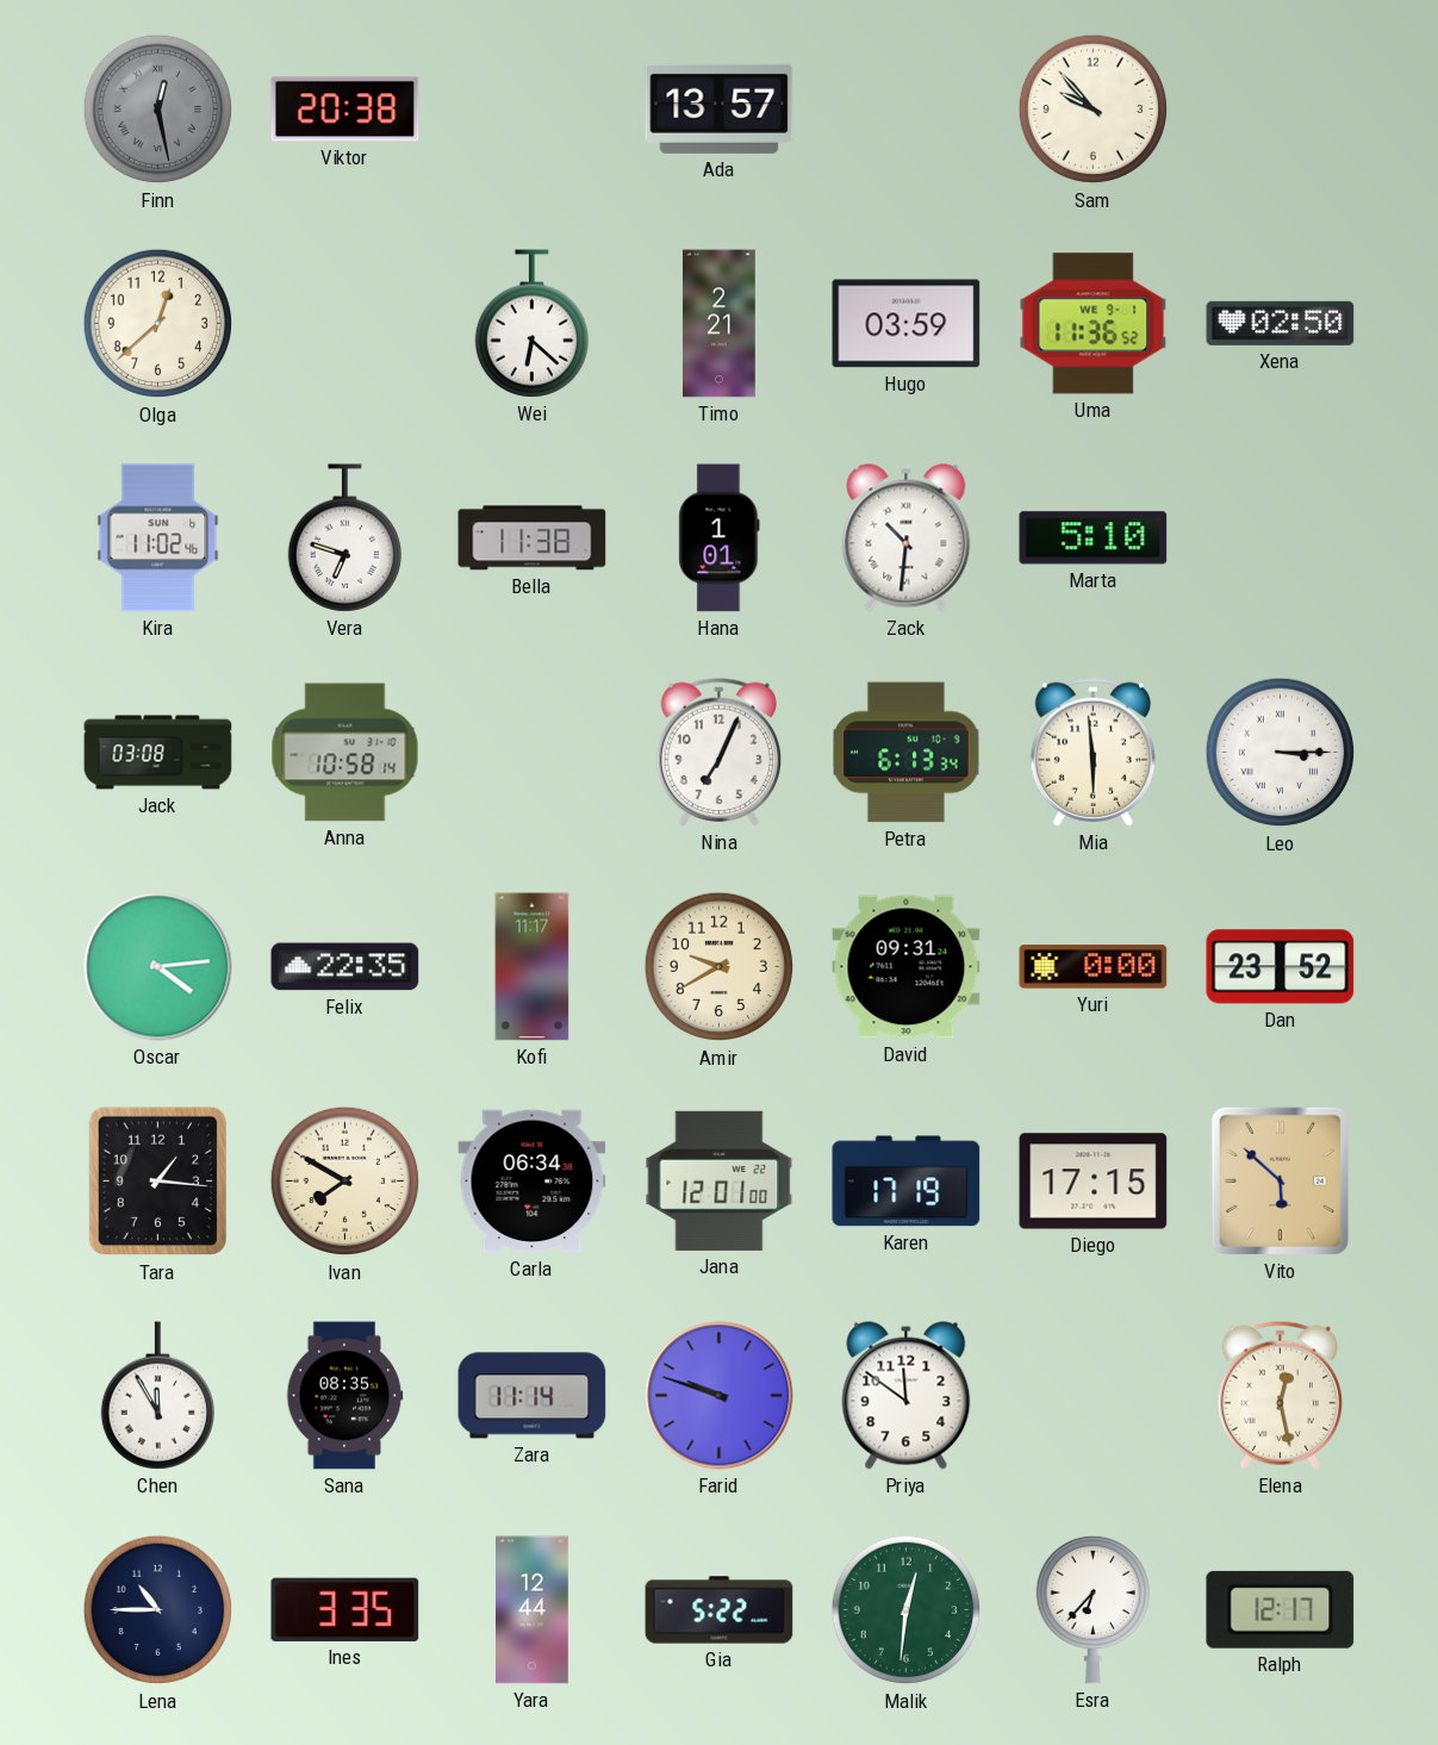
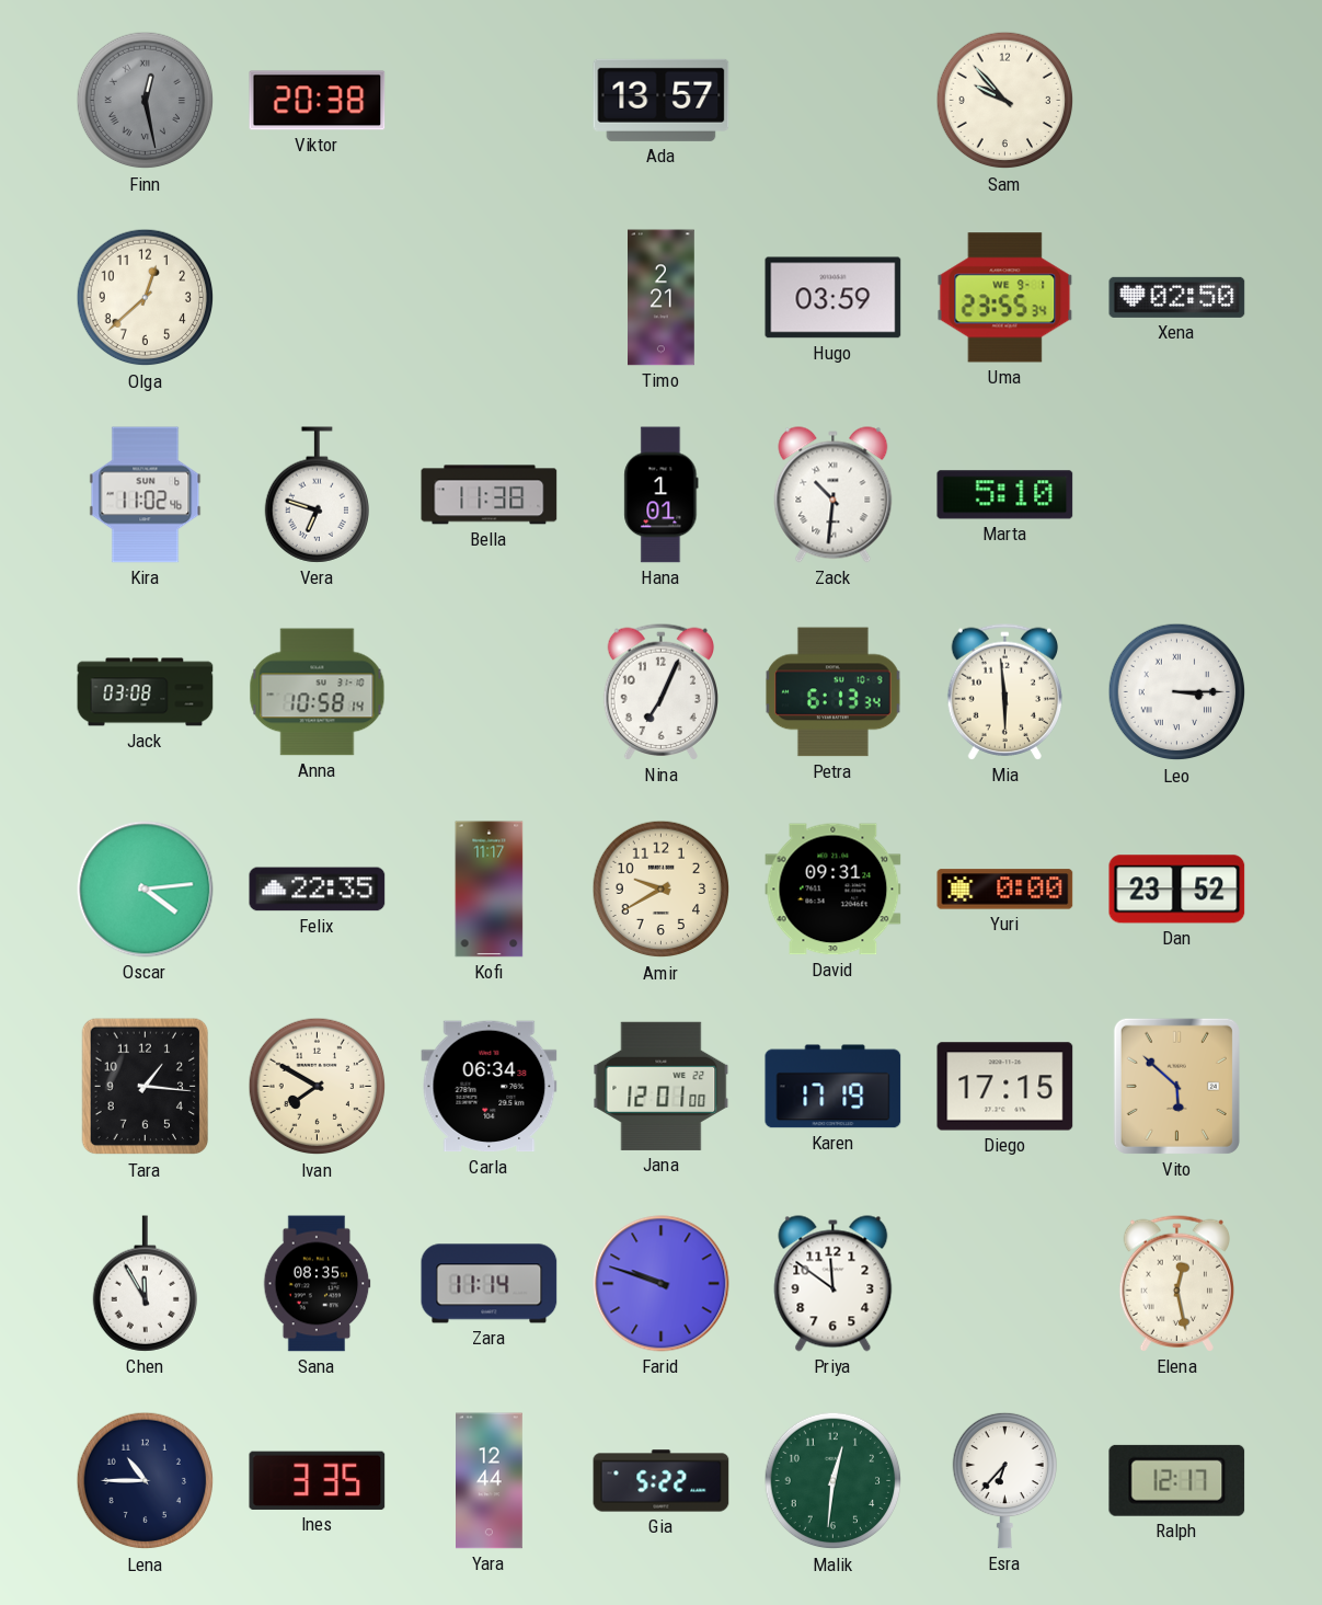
Wei: 6:22 -> none
Uma: 11:36 -> 23:55
